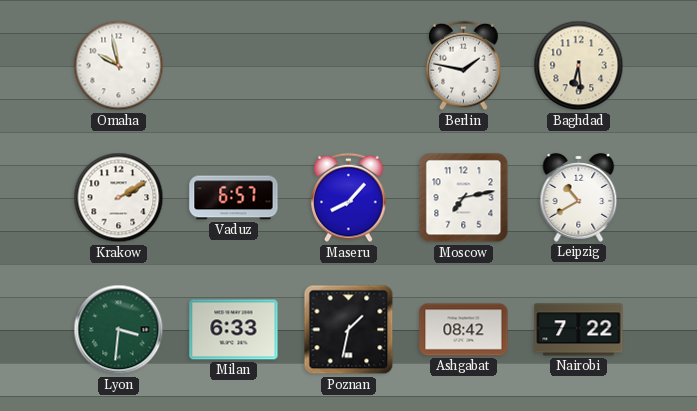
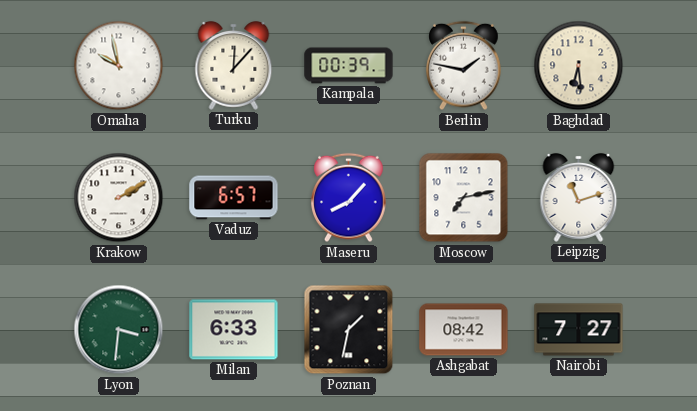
Turku: none -> 12:07
Kampala: none -> 00:39
Leipzig: 10:40 -> 11:12
Nairobi: 7:22 -> 7:27
